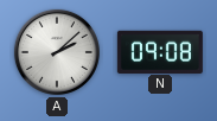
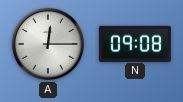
A: 2:08 -> 12:15
